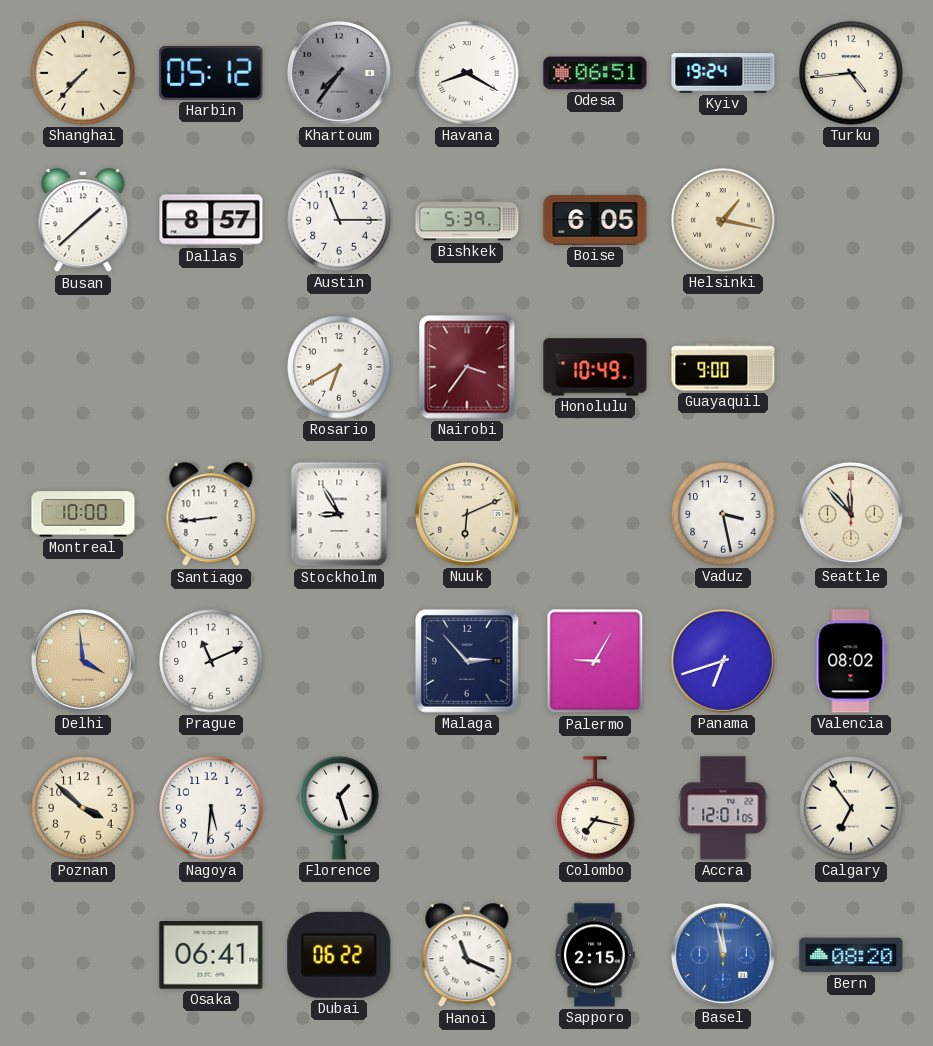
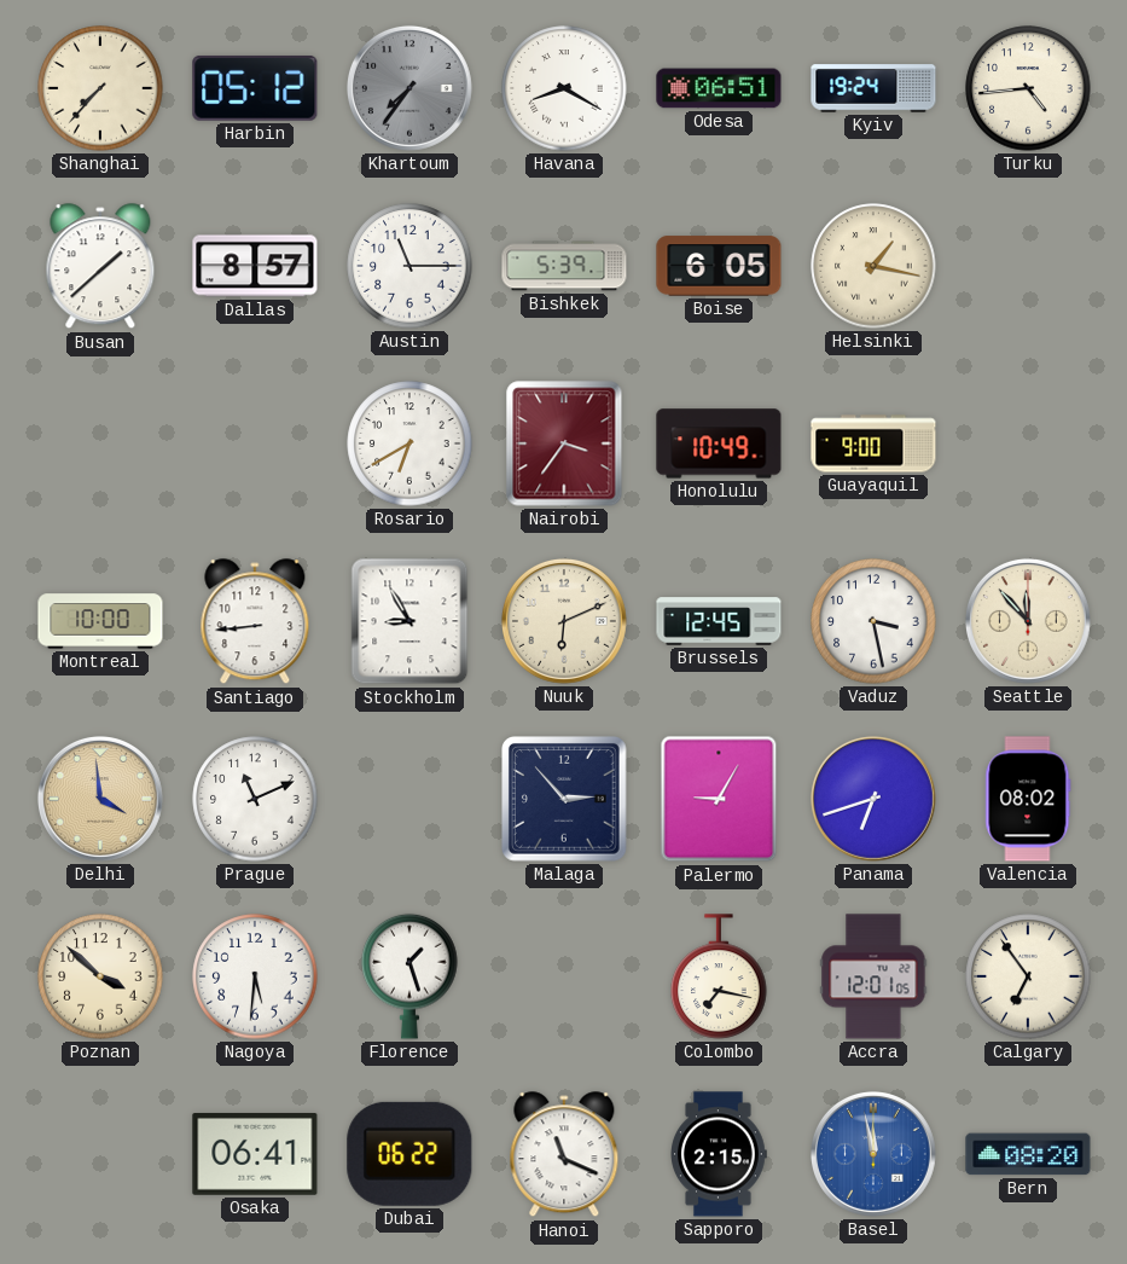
Brussels: none -> 12:45
